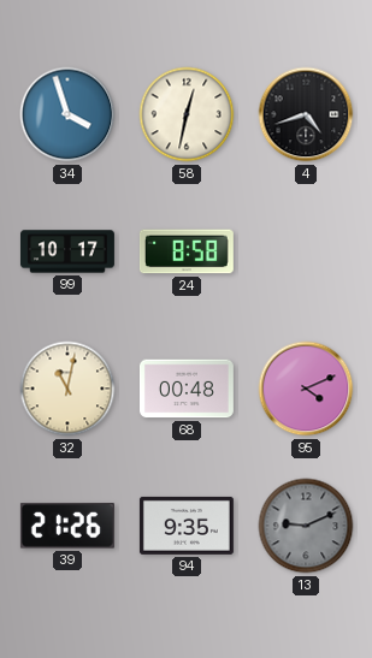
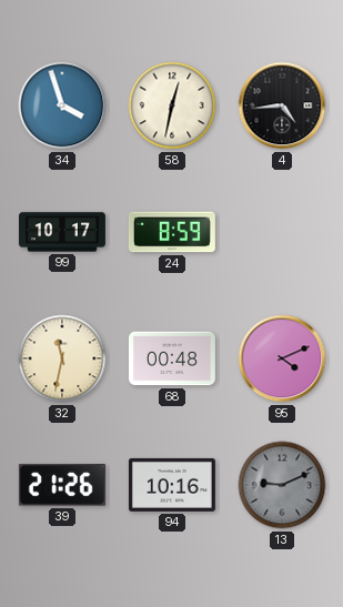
4: 4:42 -> 4:44
24: 8:58 -> 8:59
32: 11:02 -> 11:32
94: 9:35 -> 10:16
